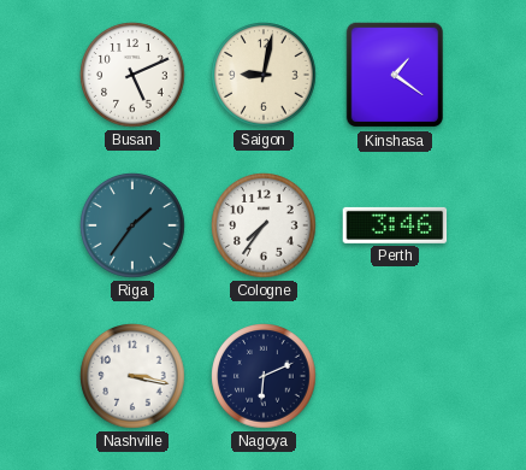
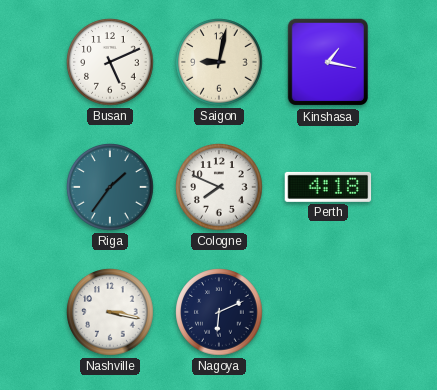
Kinshasa: 1:21 -> 1:17
Cologne: 7:36 -> 7:49
Perth: 3:46 -> 4:18
